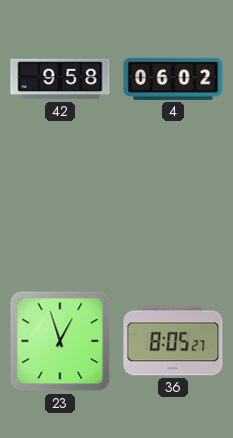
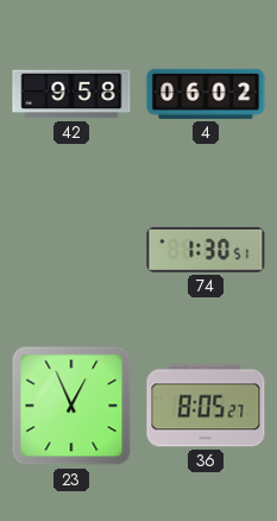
74: none -> 1:30
23: 12:57 -> 12:56
